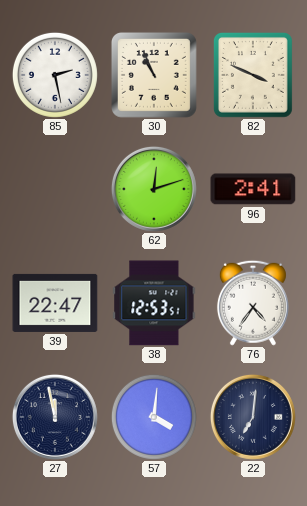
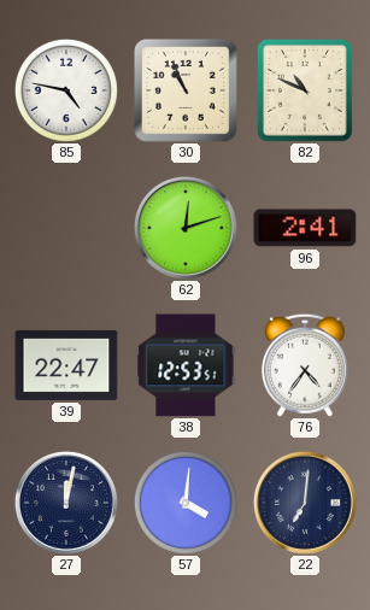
85: 2:28 -> 4:47
82: 3:49 -> 10:49
27: 11:58 -> 12:02
